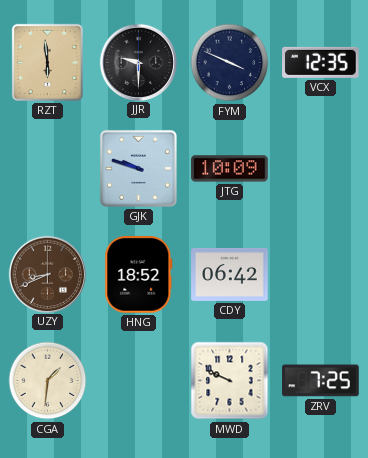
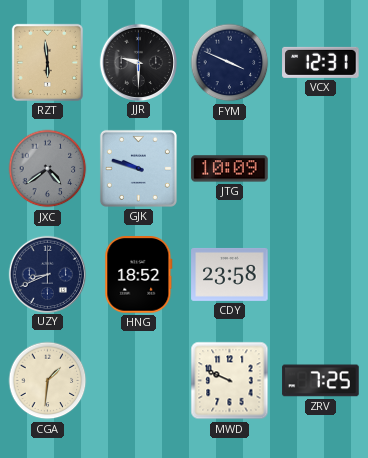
VCX: 12:35 -> 12:31
JXC: none -> 4:39
UZY dial: brown -> navy
CDY: 06:42 -> 23:58
